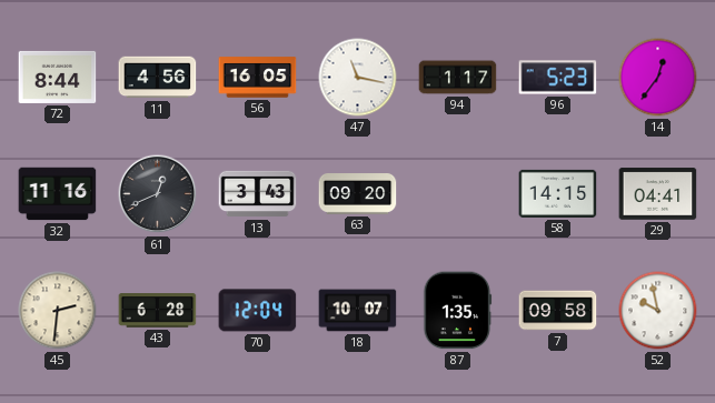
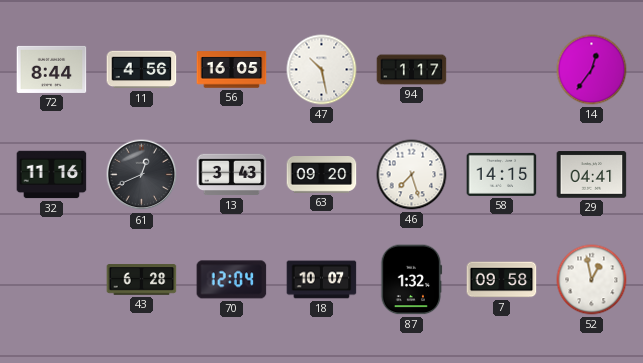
47: 11:17 -> 10:28
96: 5:23 -> none
46: none -> 7:27
45: 2:31 -> none
87: 1:35 -> 1:32
52: 9:58 -> 12:58
